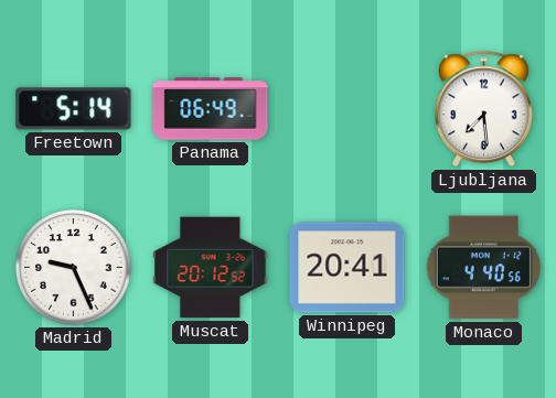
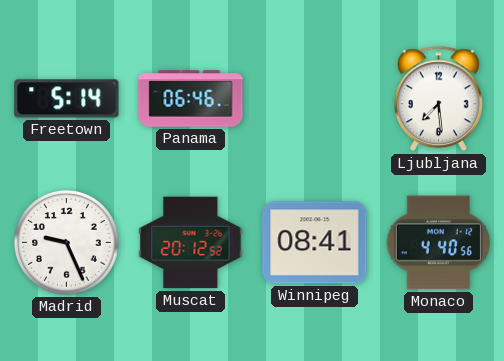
Panama: 06:49 -> 06:46
Winnipeg: 20:41 -> 08:41
